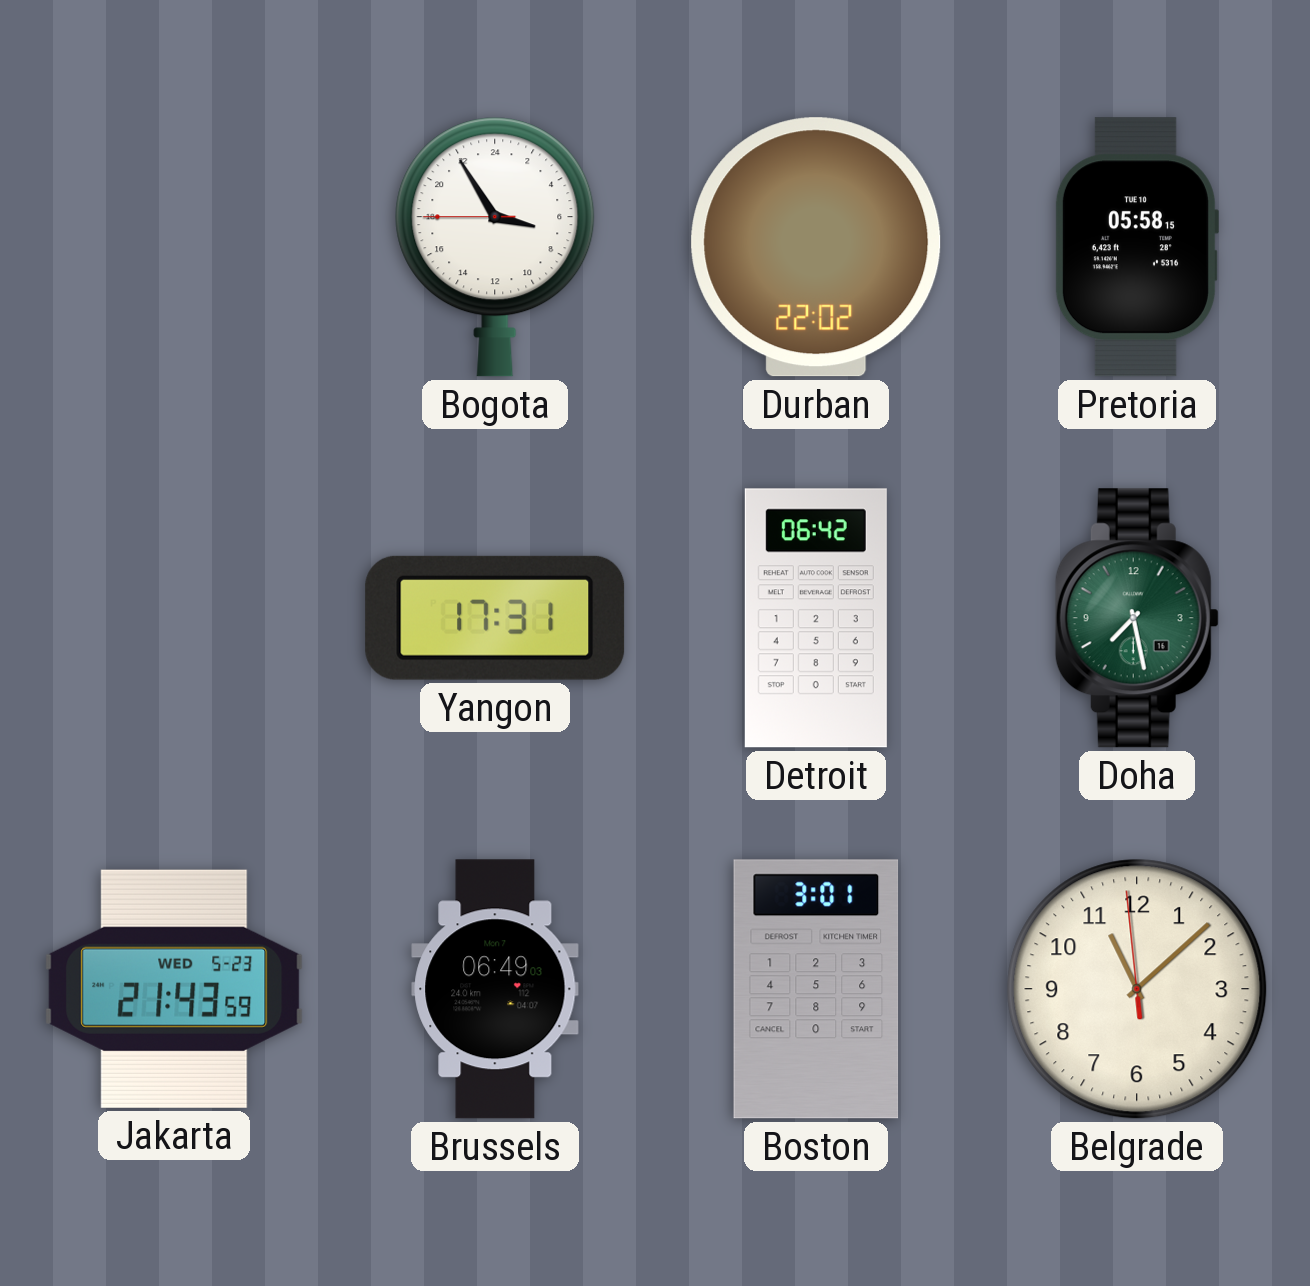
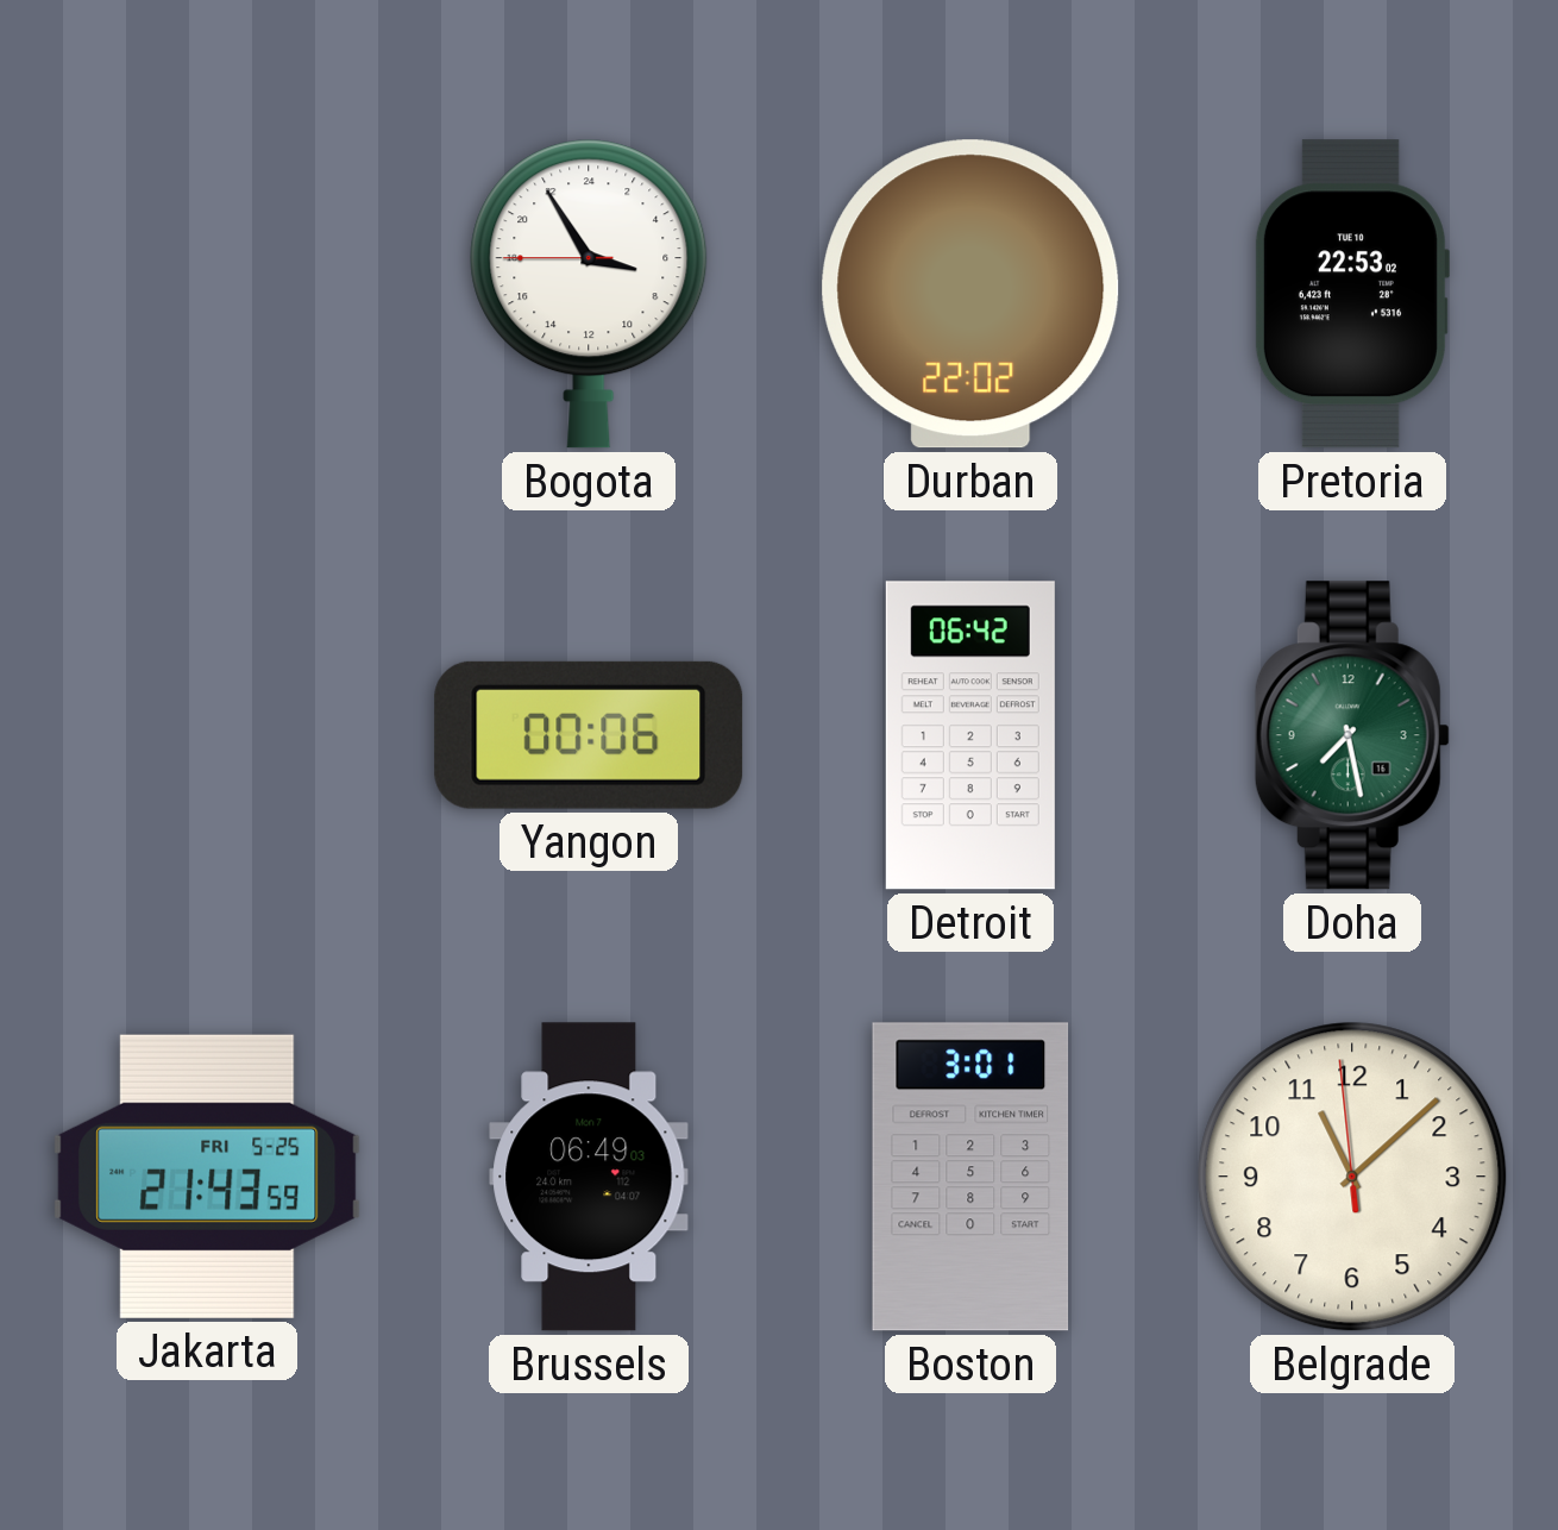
Pretoria: 05:58 -> 22:53
Yangon: 17:31 -> 00:06
Jakarta date: WED 5-23 -> FRI 5-25
